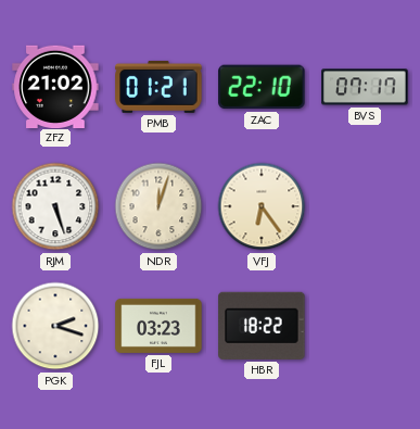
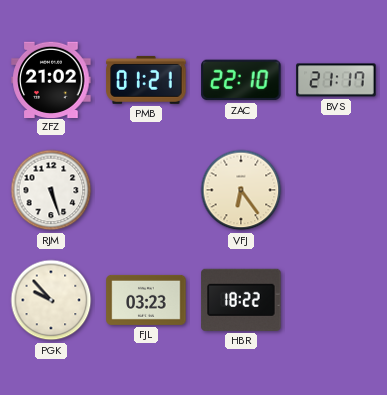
BVS: 07:17 -> 21:17
NDR: 12:03 -> none
PGK: 2:18 -> 9:53
